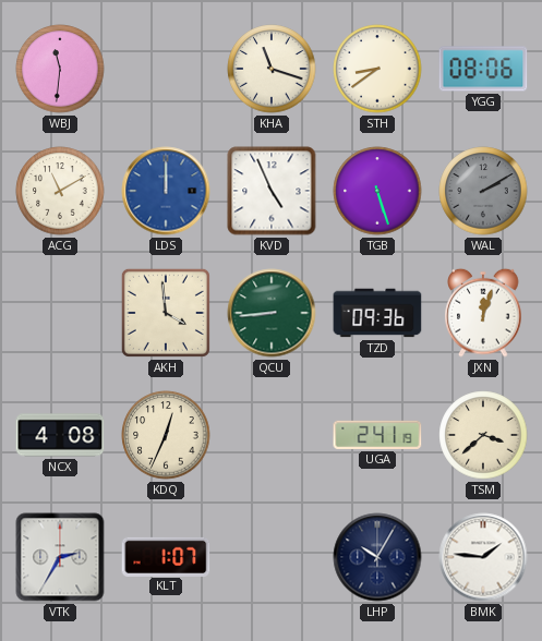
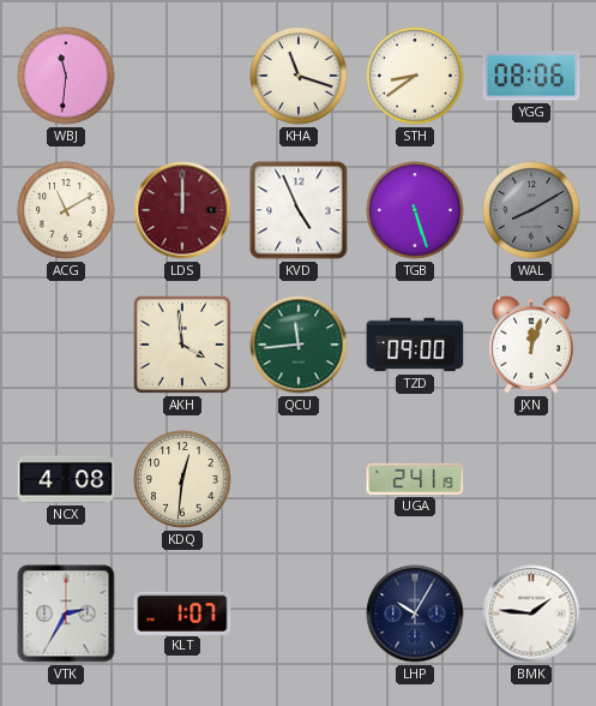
LDS dial: blue -> burgundy
WAL: 2:10 -> 8:10
QCU: 8:44 -> 11:44
TZD: 09:36 -> 09:00
KDQ: 12:34 -> 12:31
TSM: 3:38 -> none
